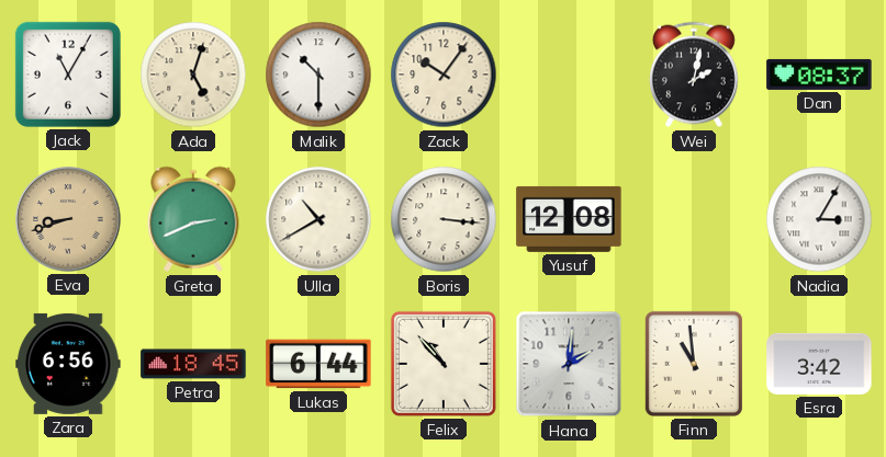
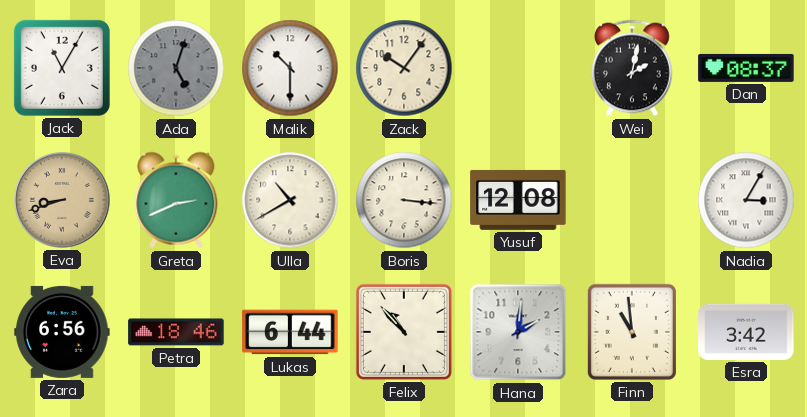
Ada dial: cream -> grey
Petra: 18:45 -> 18:46
